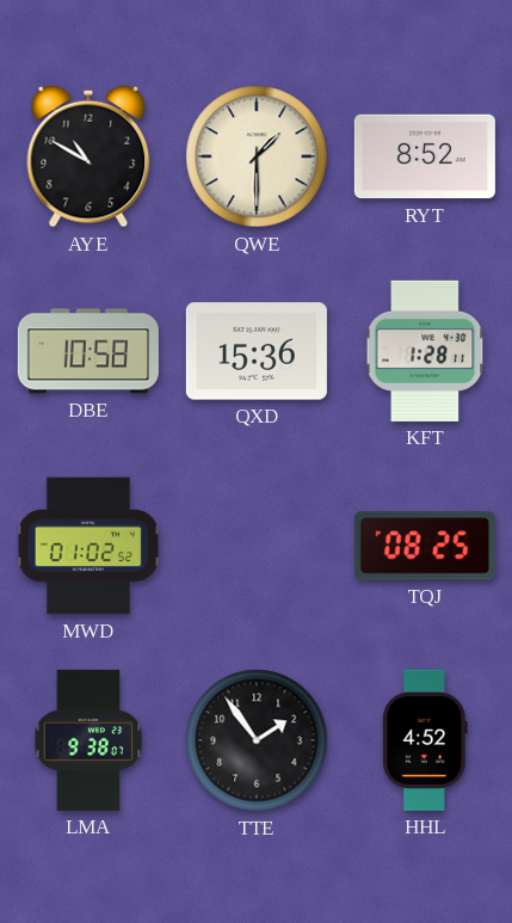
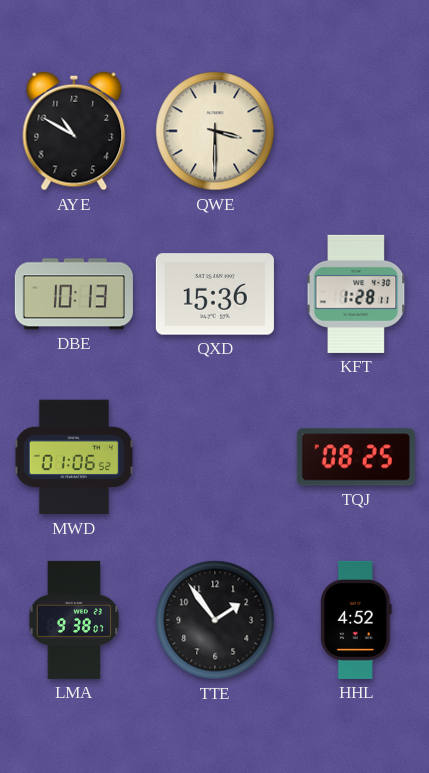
QWE: 1:30 -> 3:30
RYT: 8:52 -> none
DBE: 10:58 -> 10:13
MWD: 01:02 -> 01:06
